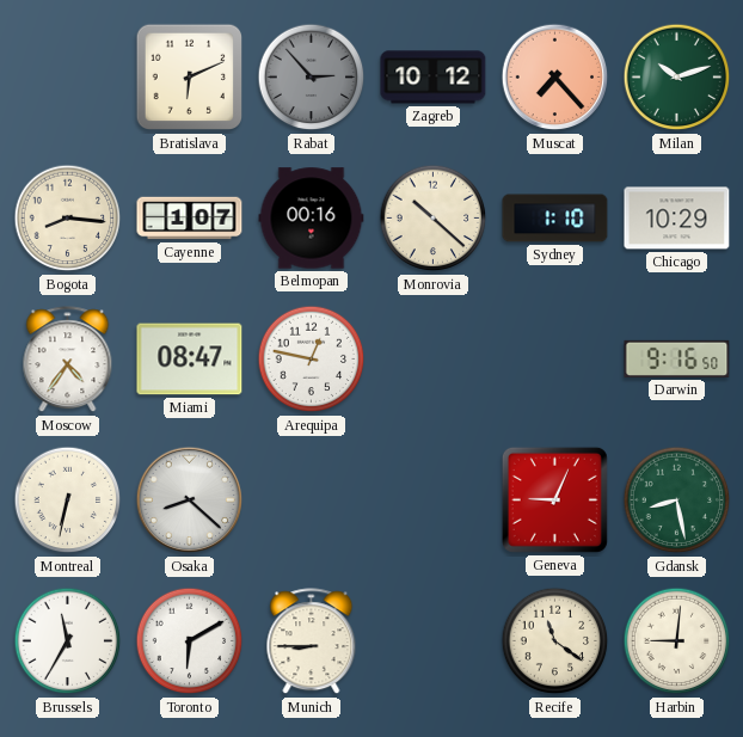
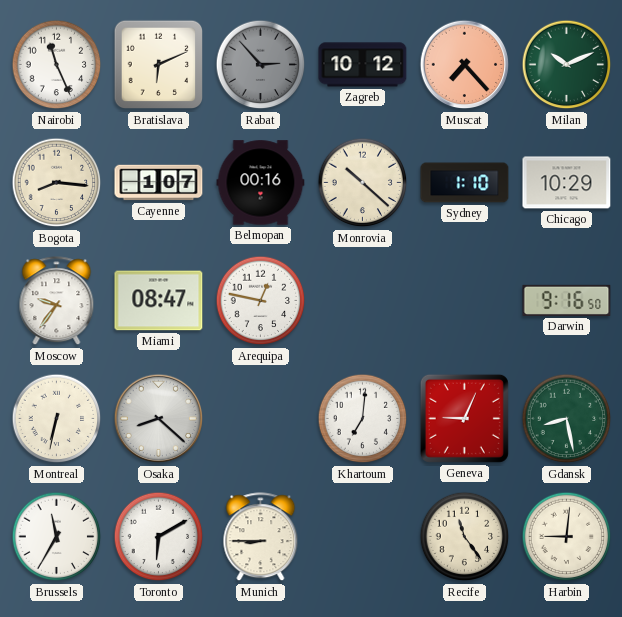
Nairobi: none -> 11:26
Milan: 10:12 -> 10:11
Moscow: 4:36 -> 9:36
Khartoum: none -> 7:01
Recife: 11:21 -> 11:24
